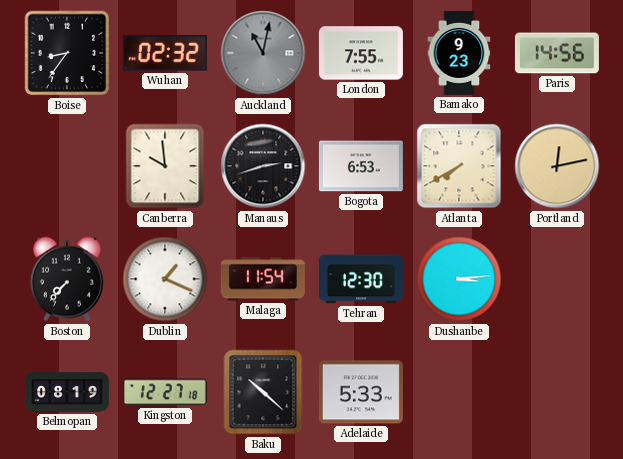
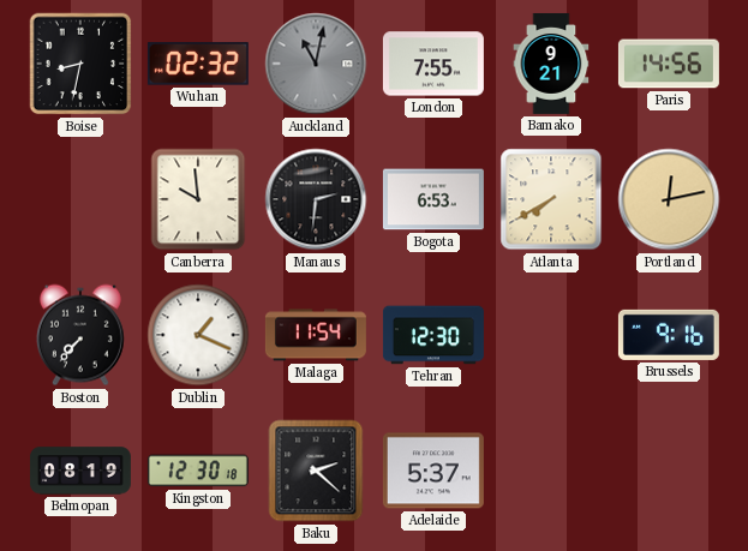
Boise: 8:36 -> 8:32
Bamako: 9:23 -> 9:21
Manaus: 2:42 -> 2:31
Dushanbe: 3:14 -> none
Brussels: none -> 9:16
Kingston: 12:27 -> 12:30
Baku: 10:22 -> 2:22
Adelaide: 5:33 -> 5:37
